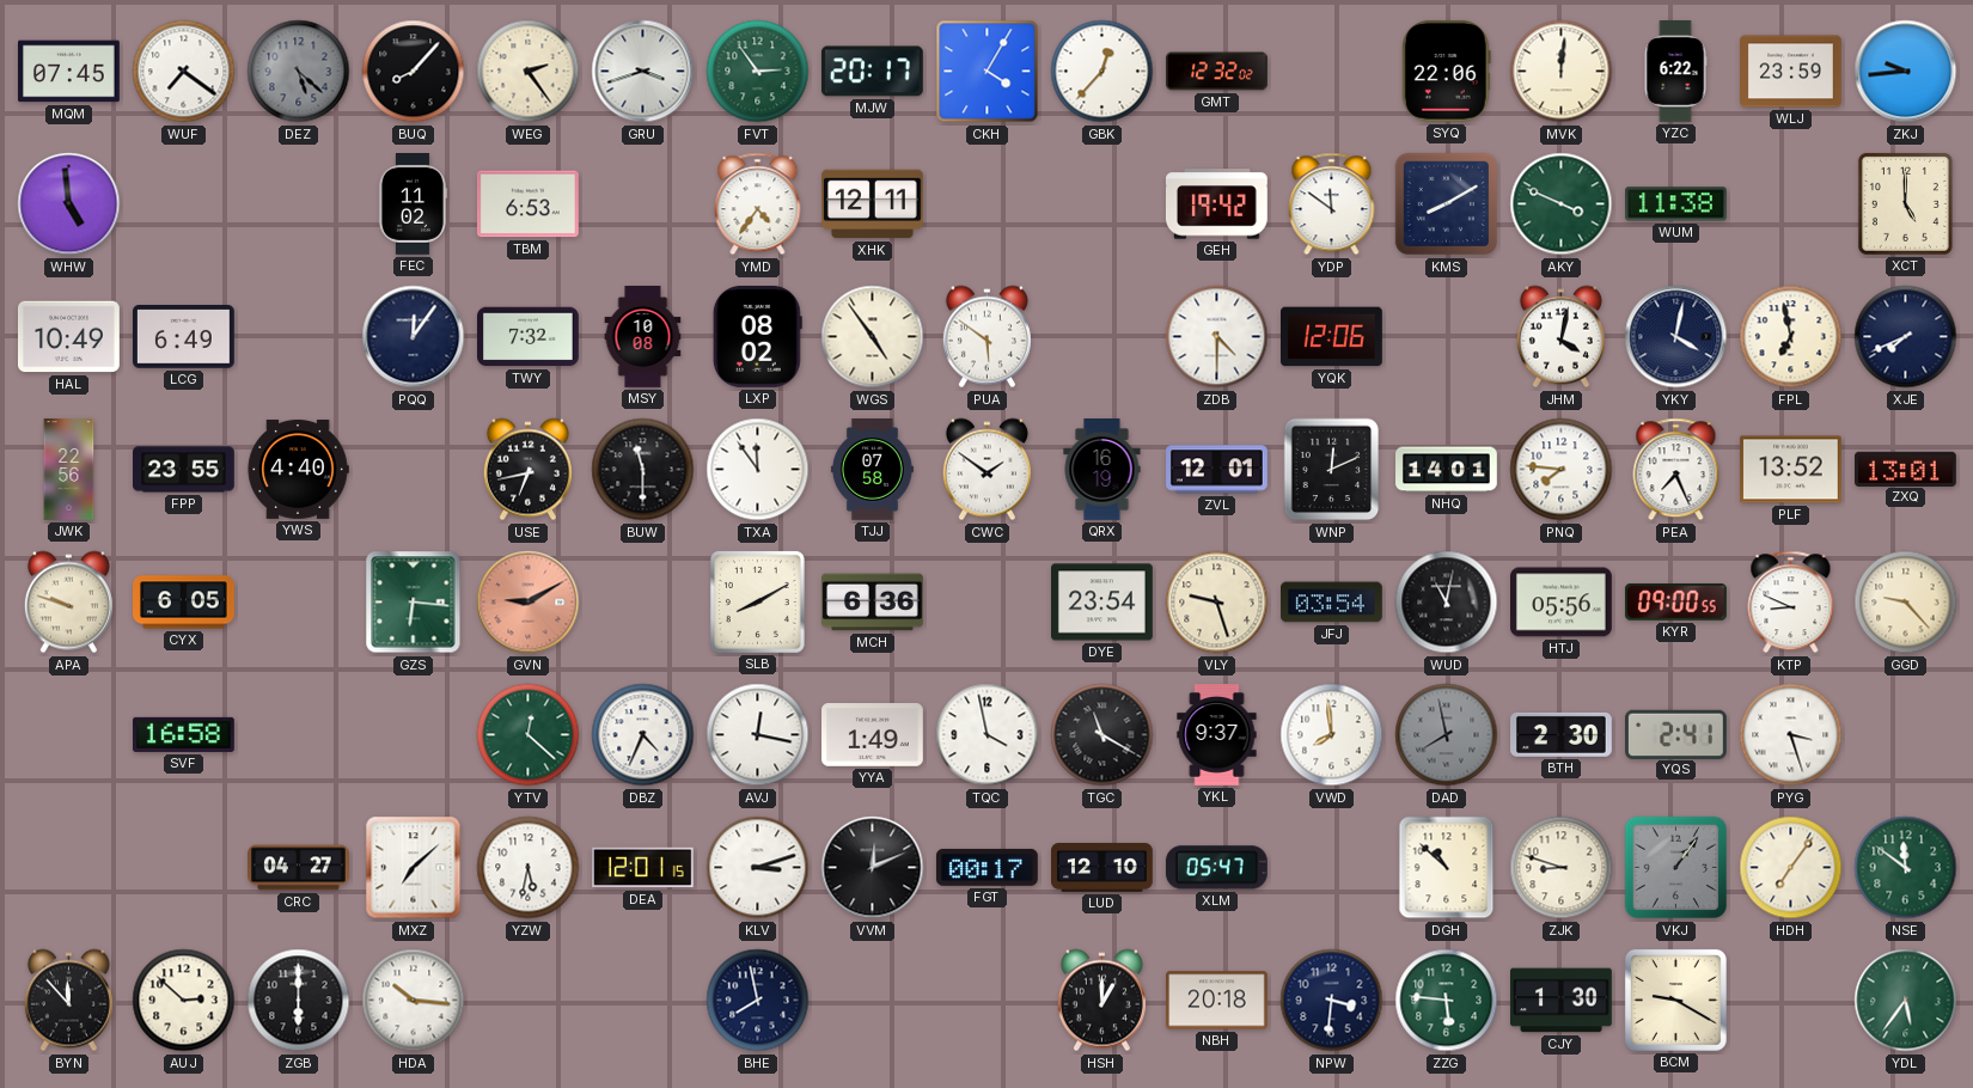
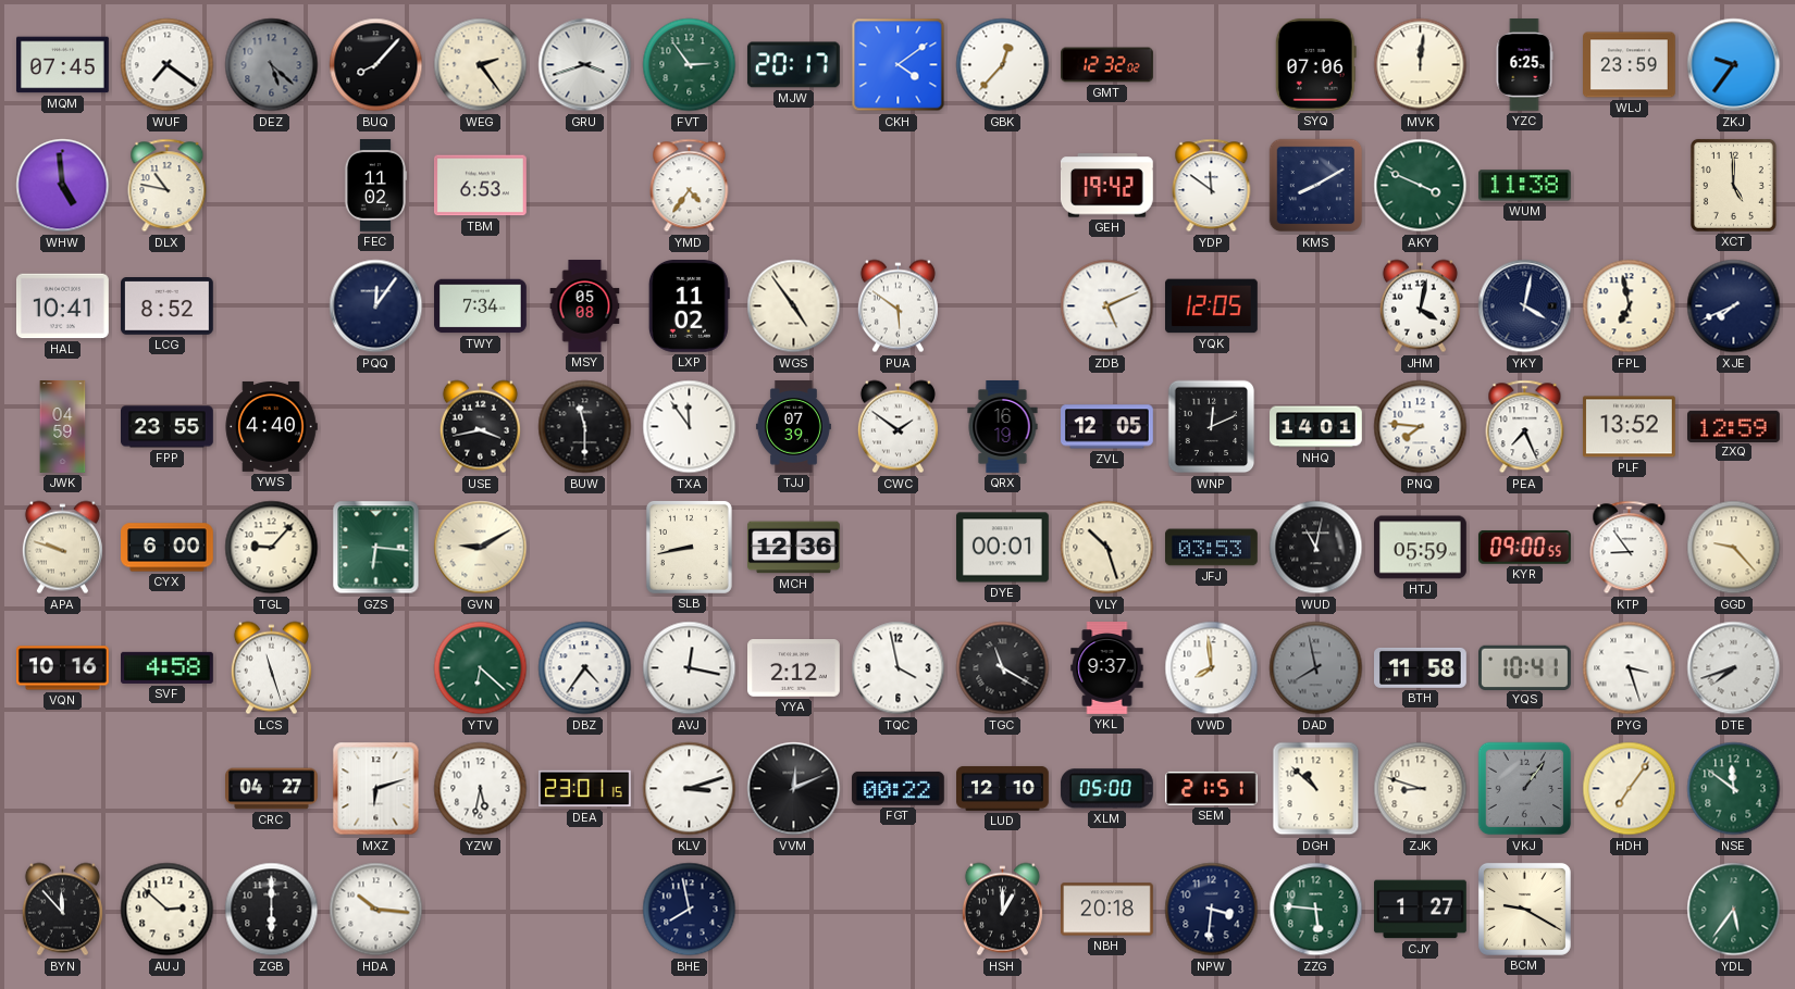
CKH: 4:05 -> 4:09
SYQ: 22:06 -> 07:06
YZC: 6:22 -> 6:25
ZKJ: 9:44 -> 9:36
DLX: none -> 10:47
XHK: 12:11 -> none
HAL: 10:49 -> 10:41
LCG: 6:49 -> 8:52
TWY: 7:32 -> 7:34
MSY: 10:08 -> 05:08
LXP: 08:02 -> 11:02
ZDB: 4:30 -> 5:11
YQK: 12:06 -> 12:05
JWK: 22:56 -> 04:59
USE: 6:43 -> 3:43
TJJ: 07:58 -> 07:39
ZVL: 12:01 -> 12:05
ZXQ: 13:01 -> 12:59
CYX: 6:05 -> 6:00
TGL: none -> 9:07
GVN dial: salmon -> cream
SLB: 8:10 -> 8:43
MCH: 6:36 -> 12:36
DYE: 23:54 -> 00:01
VLY: 9:27 -> 10:27
JFJ: 03:54 -> 03:53
HTJ: 05:56 -> 05:59
KTP: 8:49 -> 8:54
VQN: none -> 10:16
SVF: 16:58 -> 4:58
LCS: none -> 11:27
YTV: 12:22 -> 6:22
DBZ: 4:34 -> 4:36
YYA: 1:49 -> 2:12
BTH: 2:30 -> 11:58
YQS: 2:41 -> 10:41
DTE: none -> 7:42
MXZ: 7:08 -> 6:12
DEA: 12:01 -> 23:01
FGT: 00:17 -> 00:22
XLM: 05:47 -> 05:00
SEM: none -> 21:51
CJY: 1:30 -> 1:27
